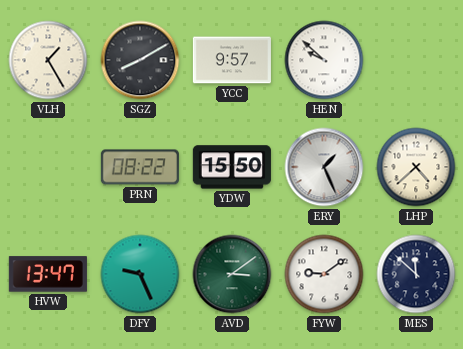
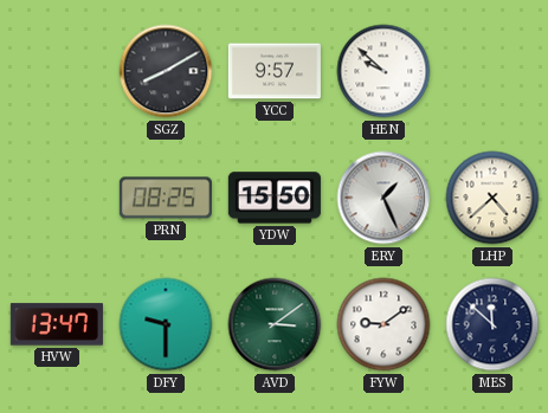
VLH: 1:25 -> none
PRN: 08:22 -> 08:25
DFY: 9:26 -> 9:30
